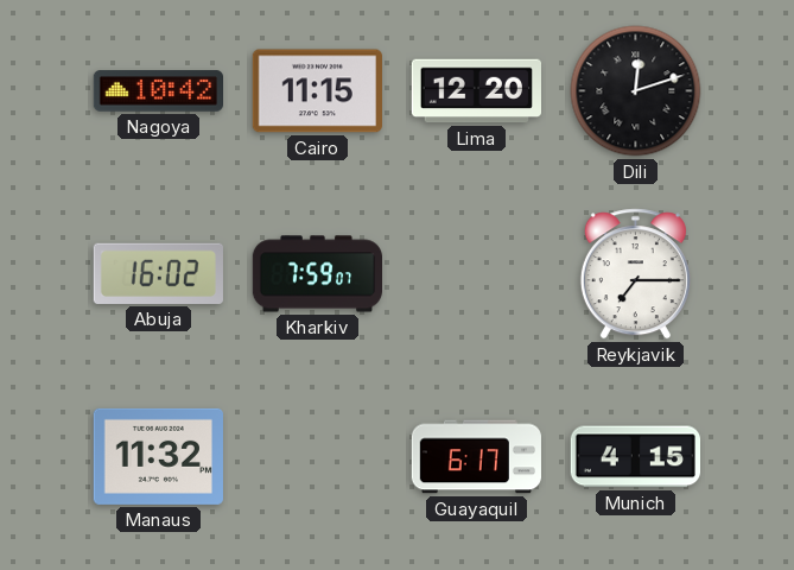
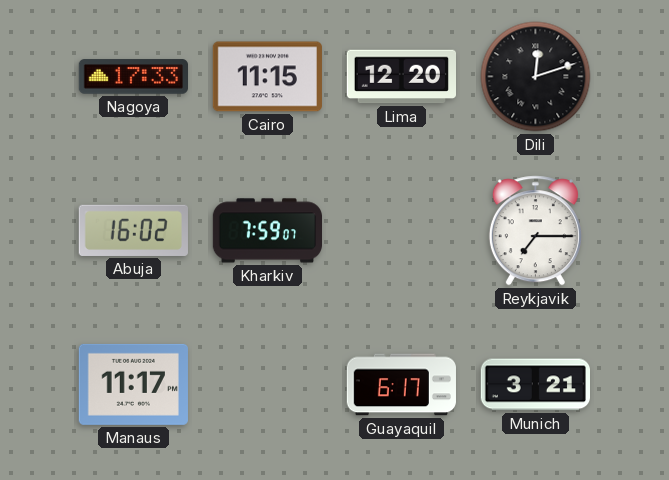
Nagoya: 10:42 -> 17:33
Manaus: 11:32 -> 11:17
Munich: 4:15 -> 3:21
